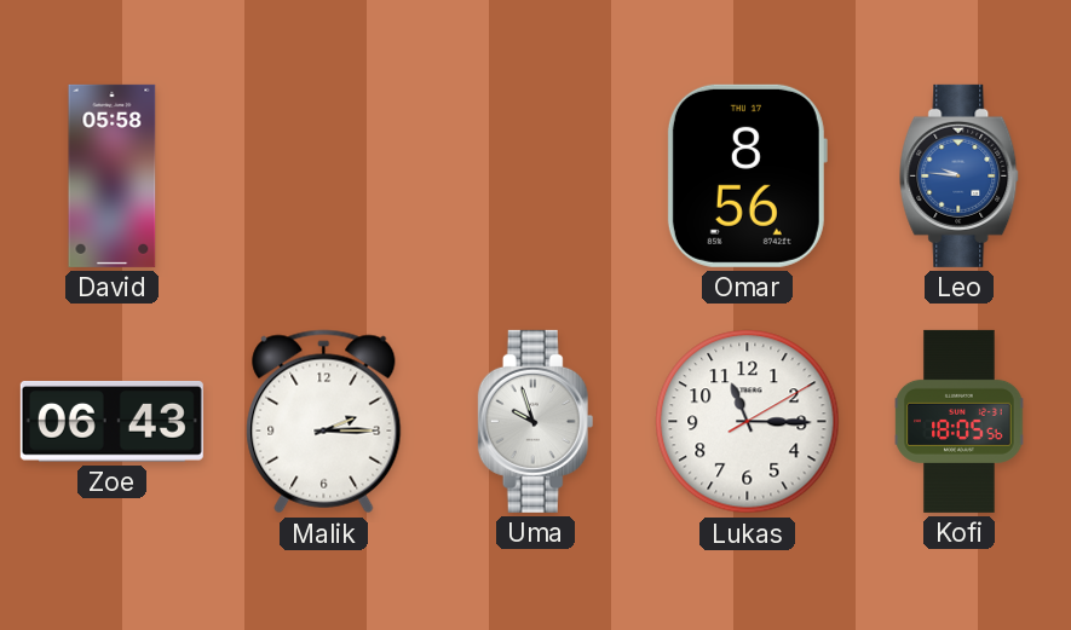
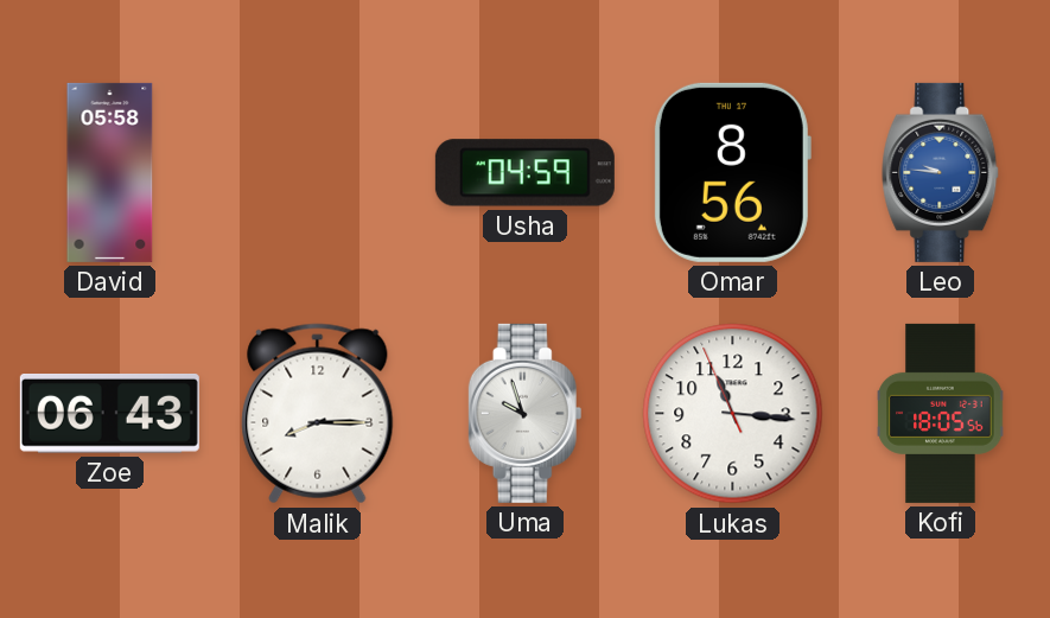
Usha: none -> 04:59
Malik: 2:15 -> 8:15
Lukas: 11:15:10 -> 11:15:56
